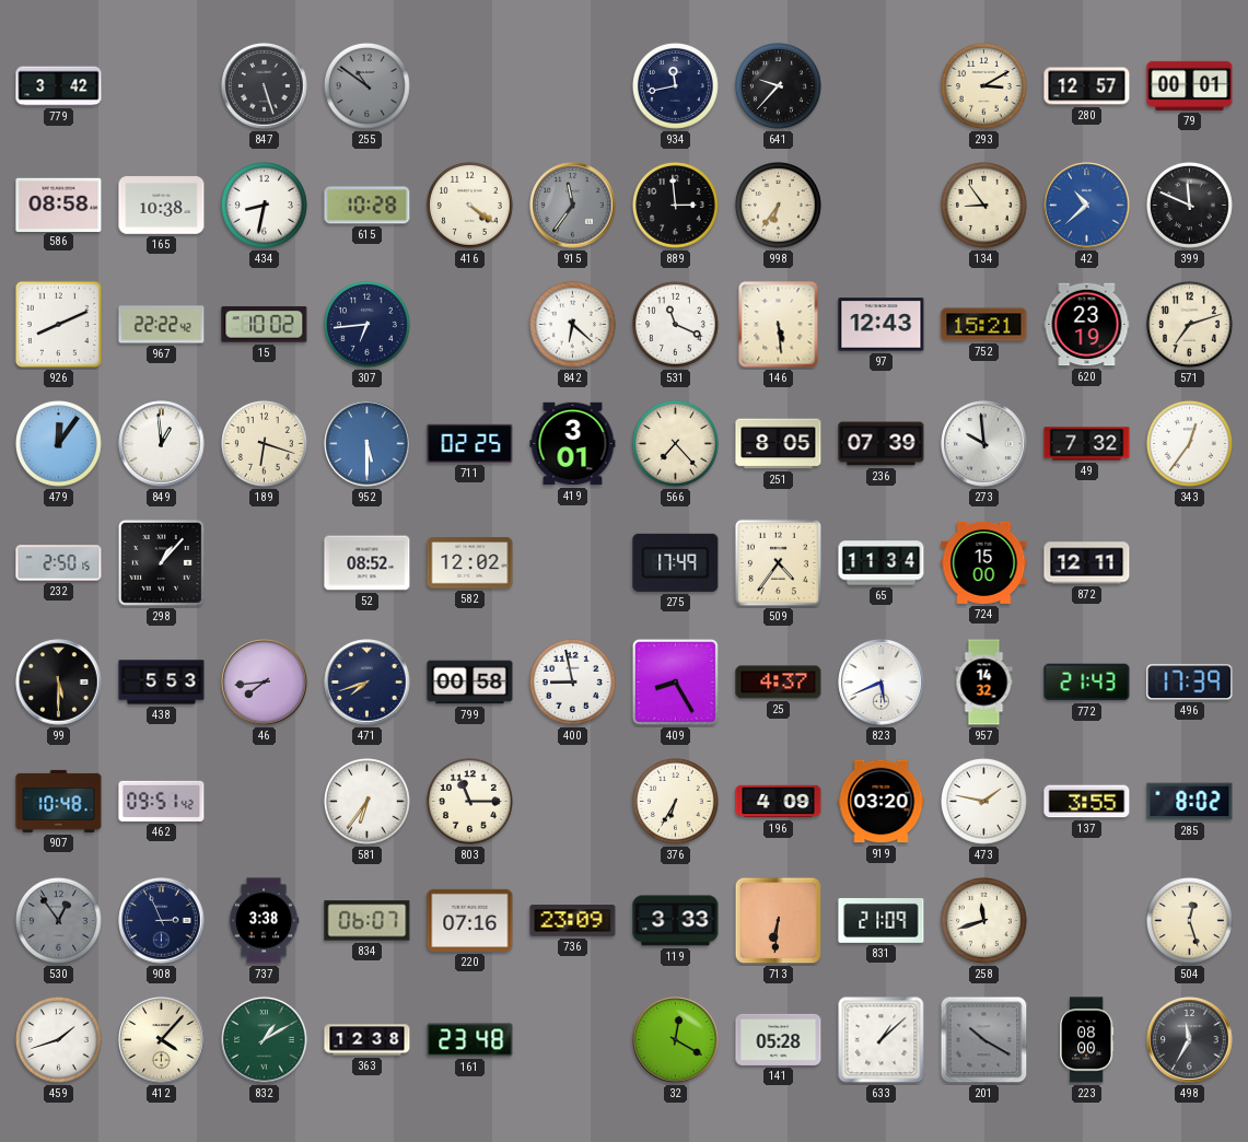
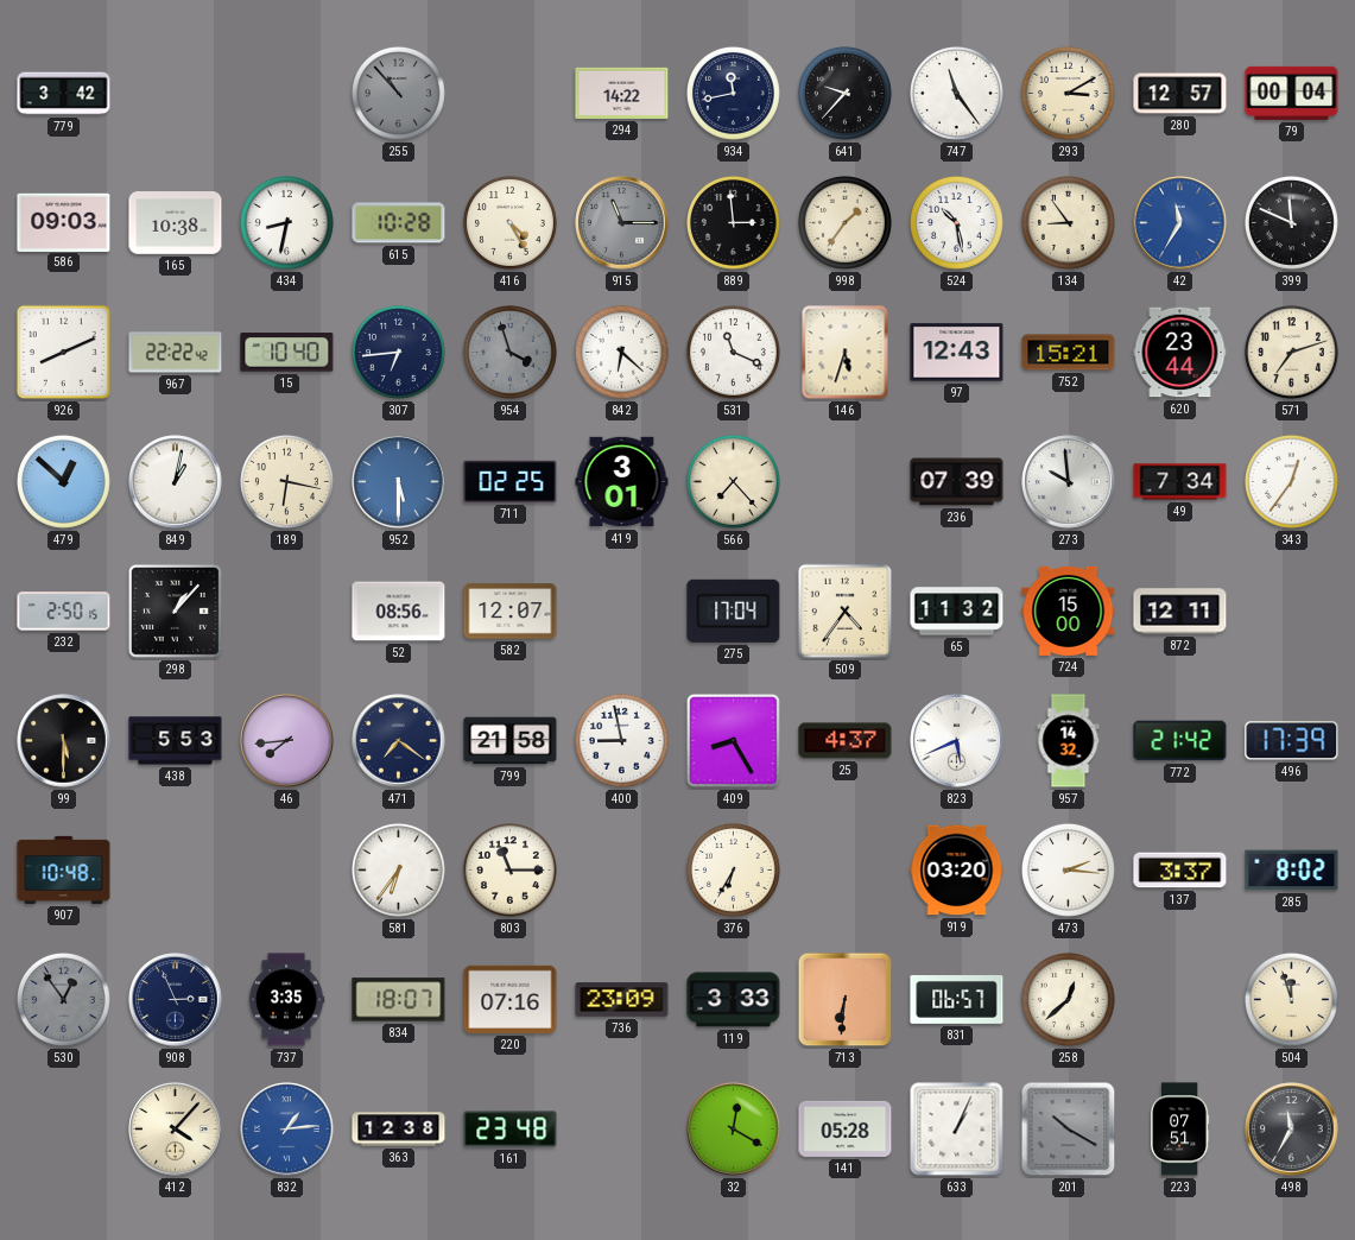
847: 5:27 -> none
255: 10:51 -> 10:53
294: none -> 14:22
747: none -> 11:24
79: 00:01 -> 00:04
586: 08:58 -> 09:03
416: 4:21 -> 4:25
915: 11:36 -> 11:15
998: 6:36 -> 1:36
524: none -> 10:28
42: 10:38 -> 11:35
15: 10:02 -> 10:40
954: none -> 3:57
146: 5:29 -> 5:33
620: 23:19 -> 23:44
479: 12:06 -> 12:52
849: 12:59 -> 1:02
189: 6:18 -> 6:17
251: 8:05 -> none
49: 7:32 -> 7:34
52: 08:52 -> 08:56
582: 12:02 -> 12:07
275: 17:49 -> 17:04
65: 11:34 -> 11:32
471: 7:42 -> 7:21
799: 00:58 -> 21:58
772: 21:43 -> 21:42
462: 09:51 -> none
196: 4:09 -> none
473: 1:47 -> 2:16
137: 3:55 -> 3:37
737: 3:38 -> 3:35
834: 06:07 -> 18:07
831: 21:09 -> 06:57
258: 11:42 -> 12:38
504: 12:27 -> 11:57
459: 1:42 -> none
832: 1:10 -> 1:14
832 dial: green -> blue
633: 1:08 -> 1:04
223: 08:00 -> 07:51
